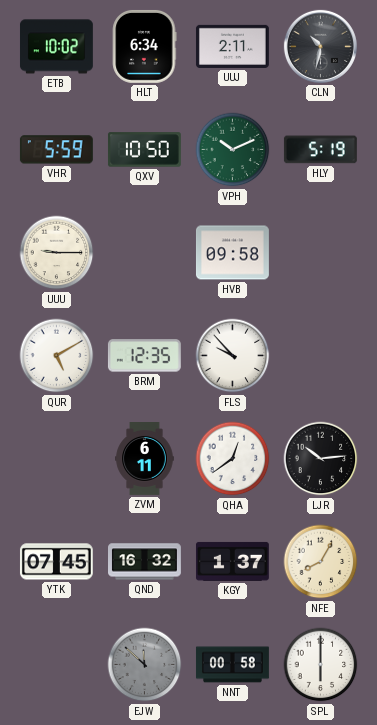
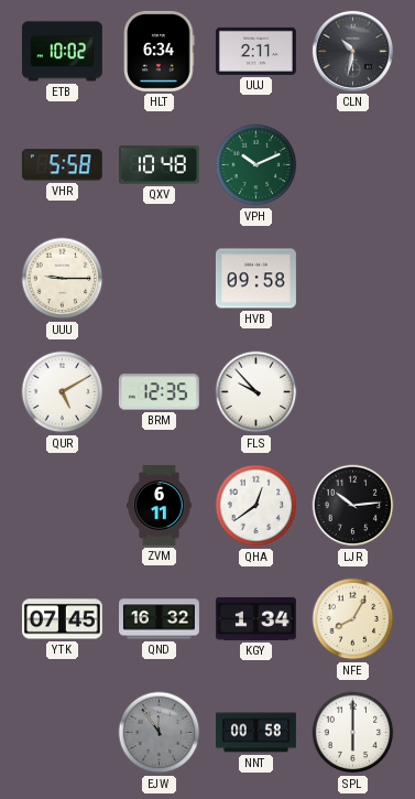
VHR: 5:59 -> 5:58
QXV: 10:50 -> 10:48
HLY: 5:19 -> none
KGY: 1:37 -> 1:34
EJW: 11:52 -> 11:54
